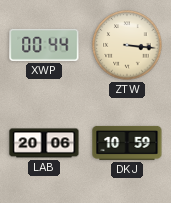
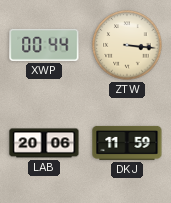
DKJ: 10:59 -> 11:59
